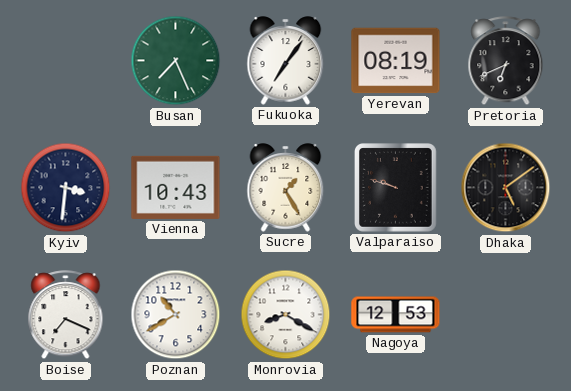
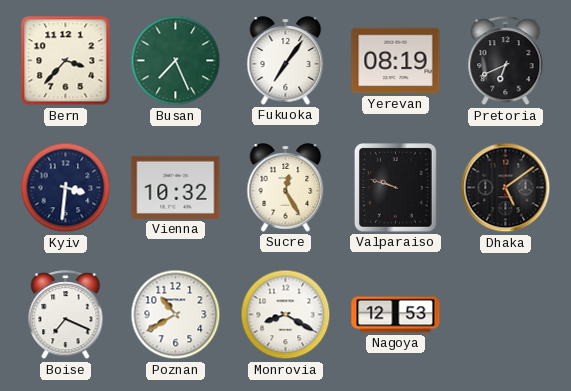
Bern: none -> 3:37
Vienna: 10:43 -> 10:32
Sucre: 1:25 -> 12:25
